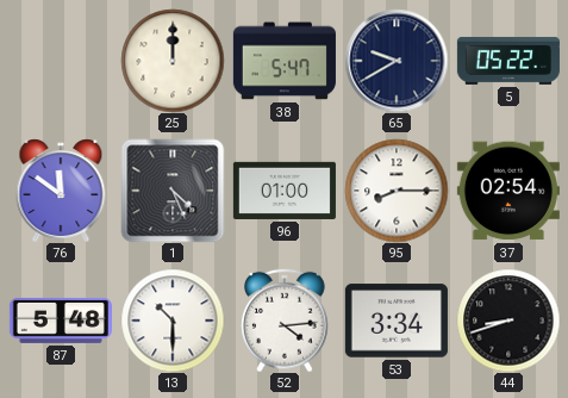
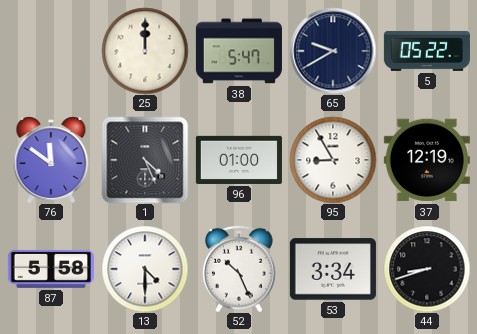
95: 8:15 -> 8:55
37: 02:54 -> 12:19
87: 5:48 -> 5:58
13: 10:30 -> 4:30
52: 4:14 -> 10:26
